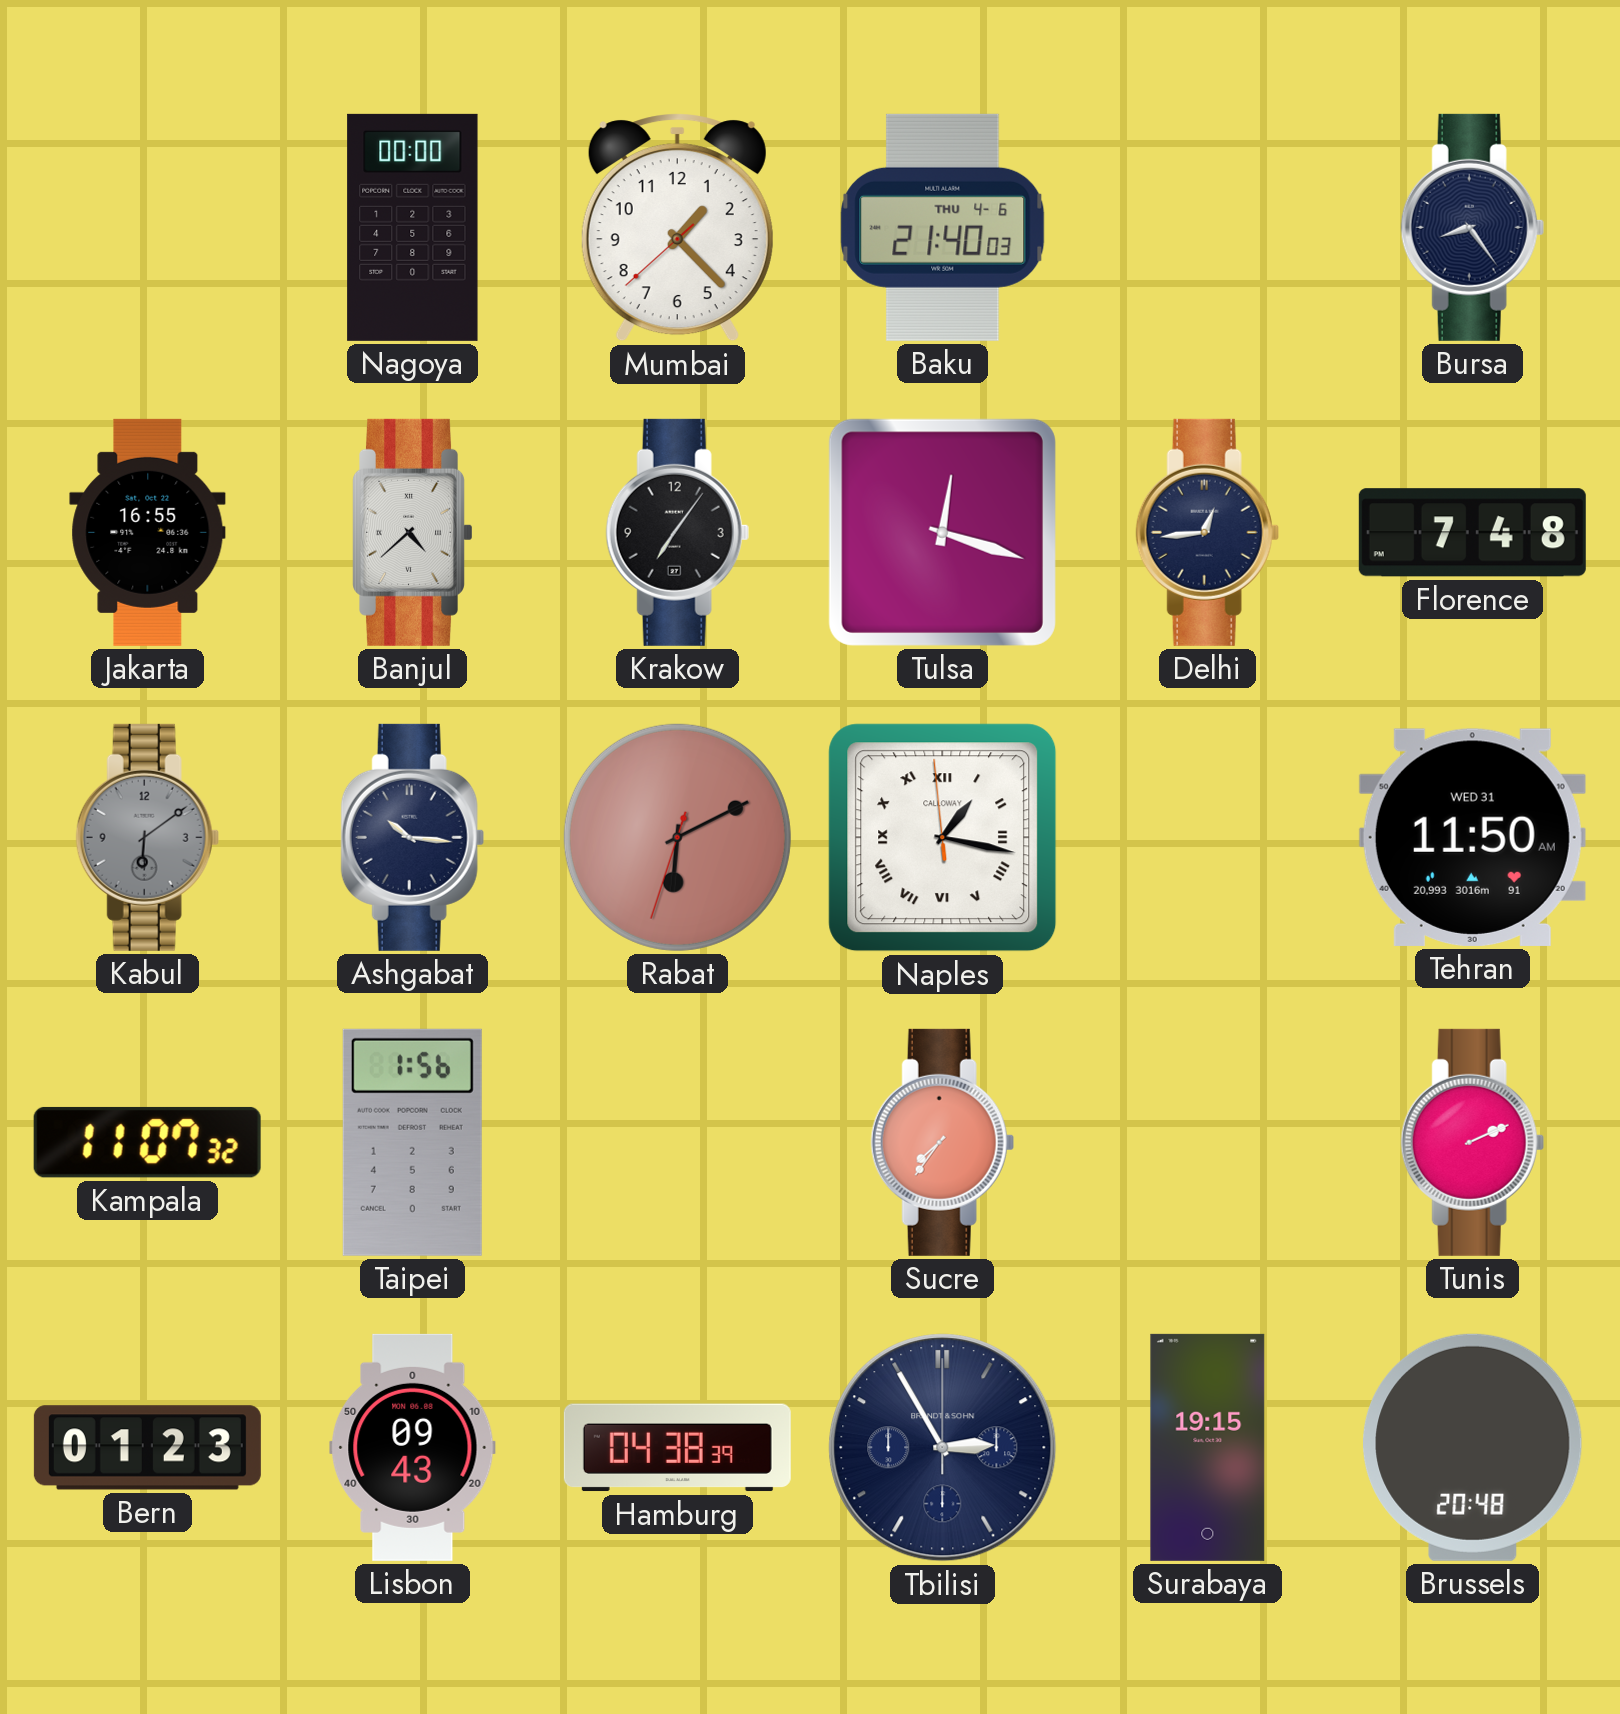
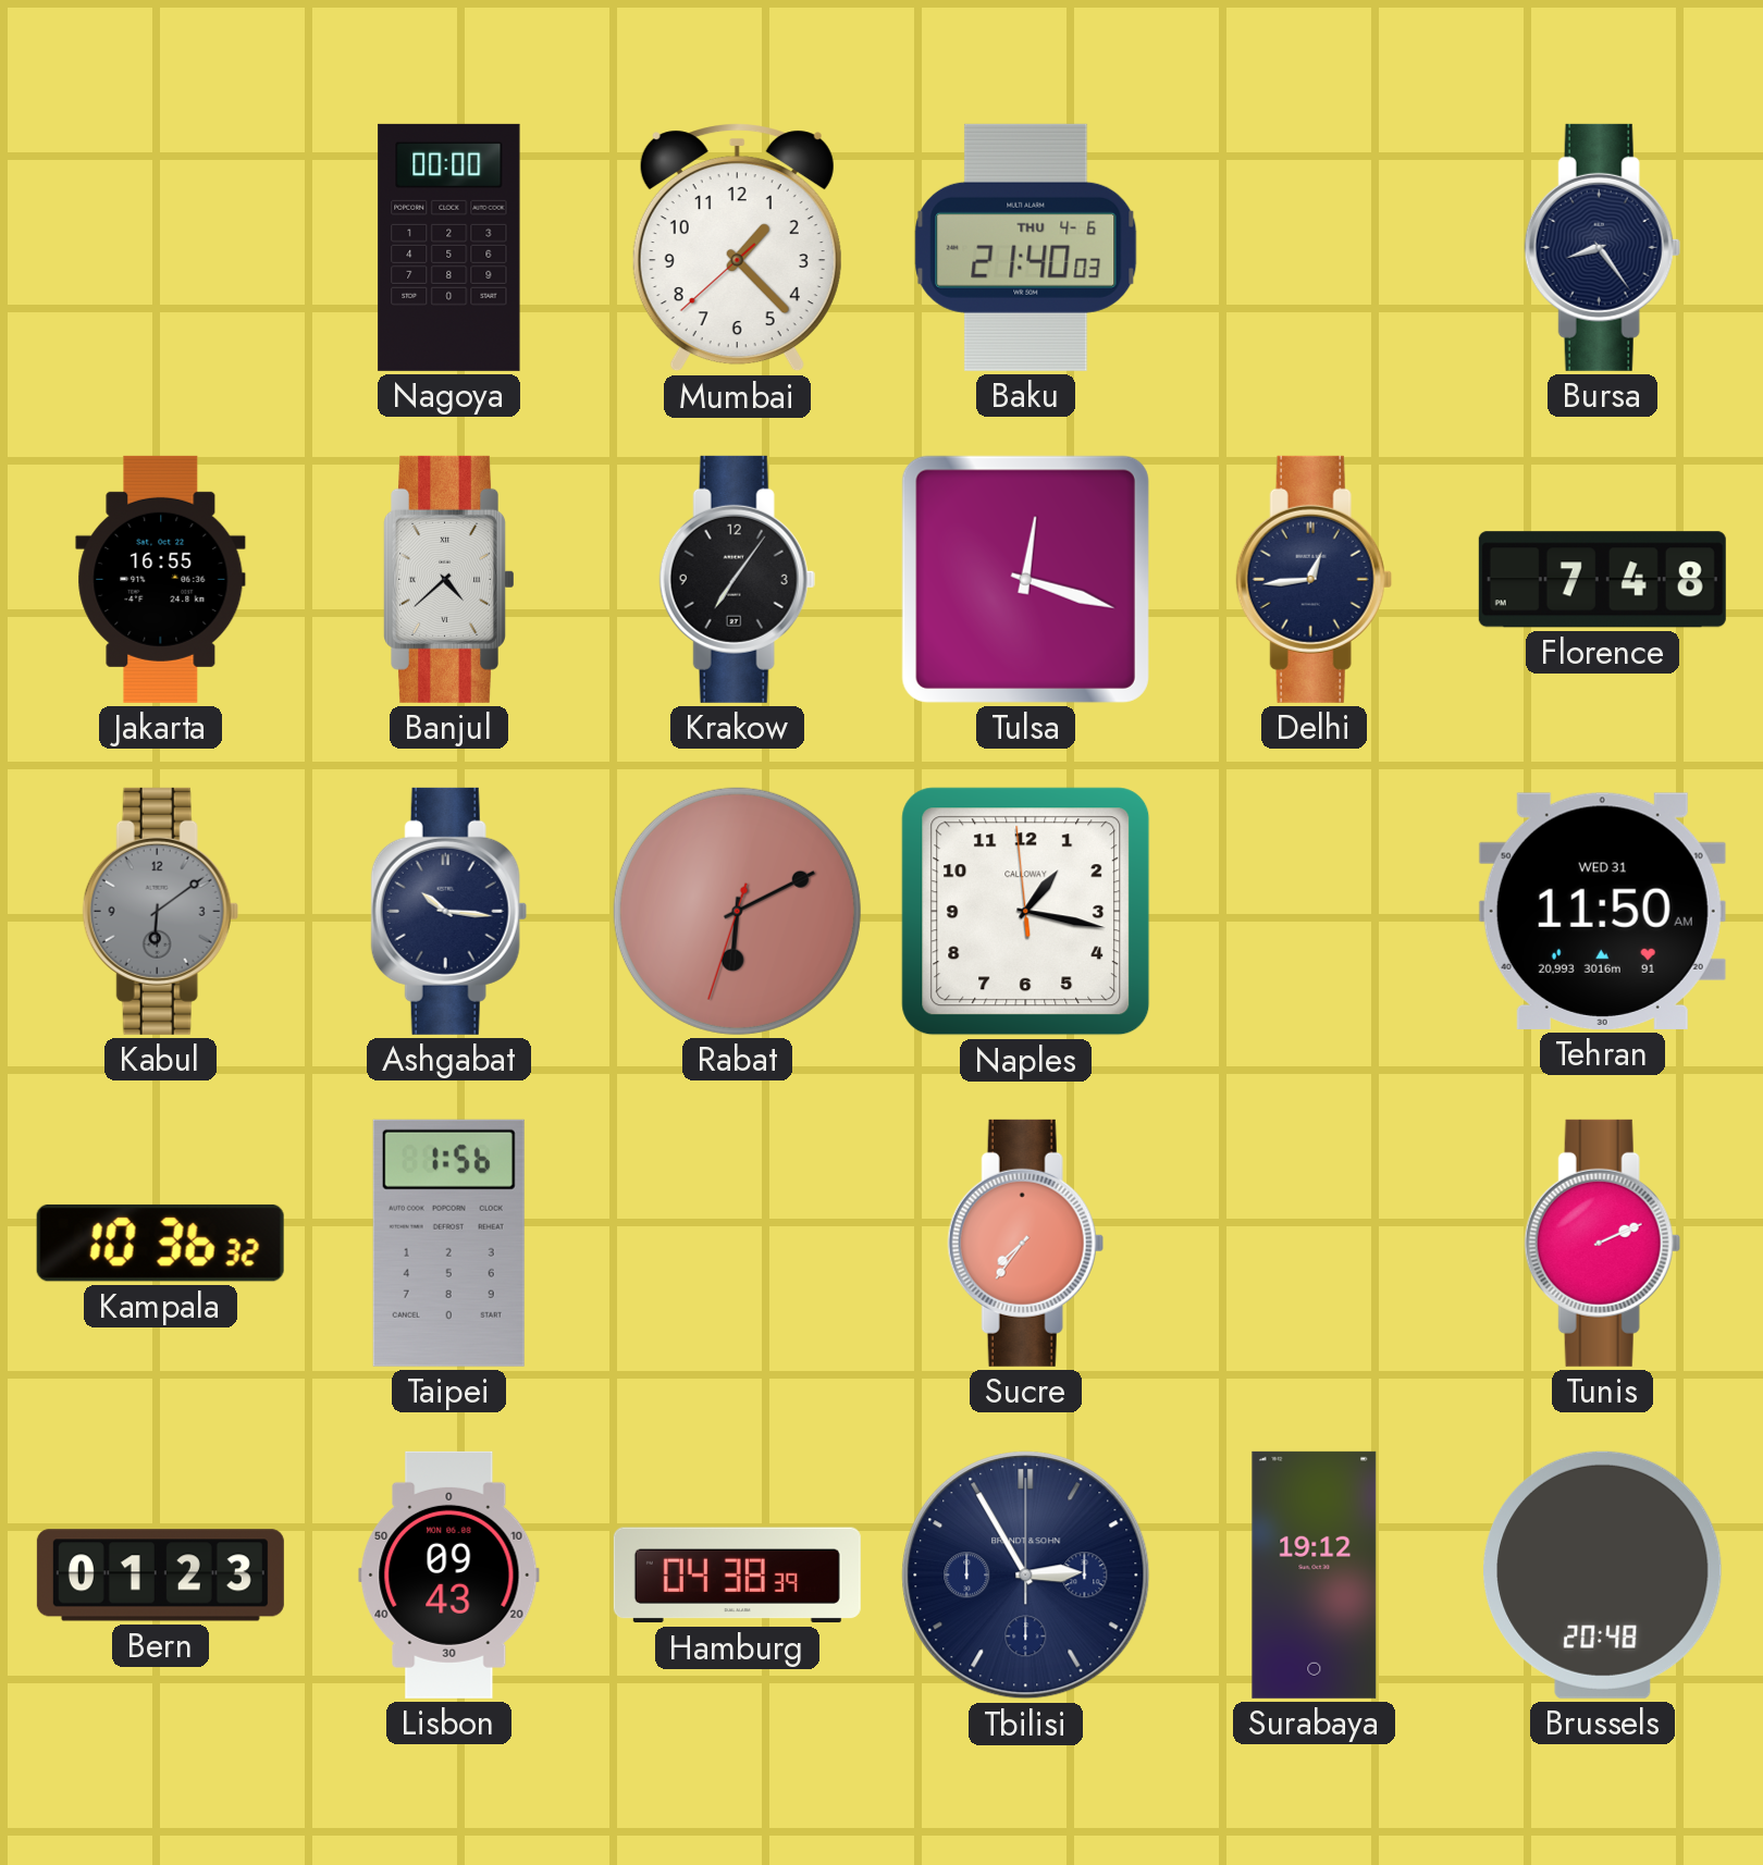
Naples numerals: Roman -> Arabic
Kampala: 11:07 -> 10:36
Surabaya: 19:15 -> 19:12
